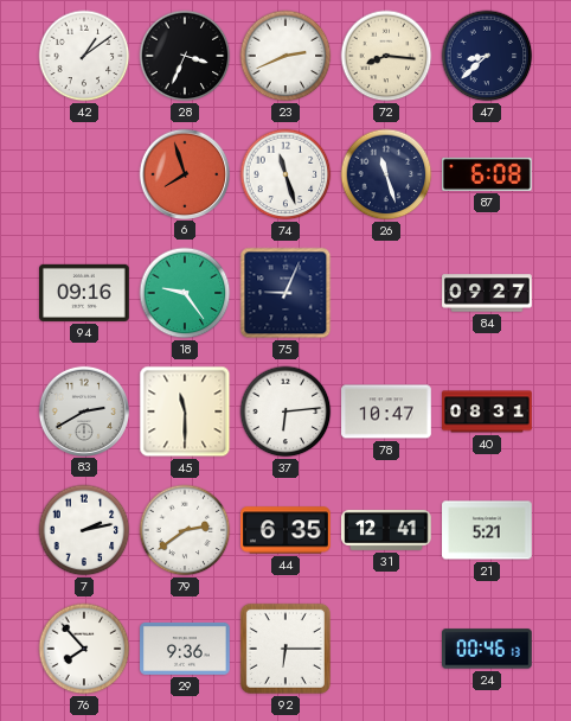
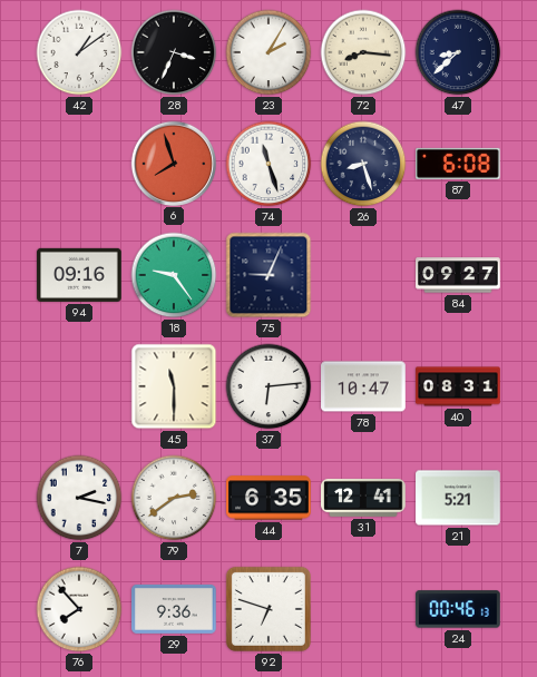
23: 2:41 -> 2:05
26: 11:27 -> 8:27
83: 2:40 -> none
7: 2:13 -> 2:17
92: 6:15 -> 6:48
